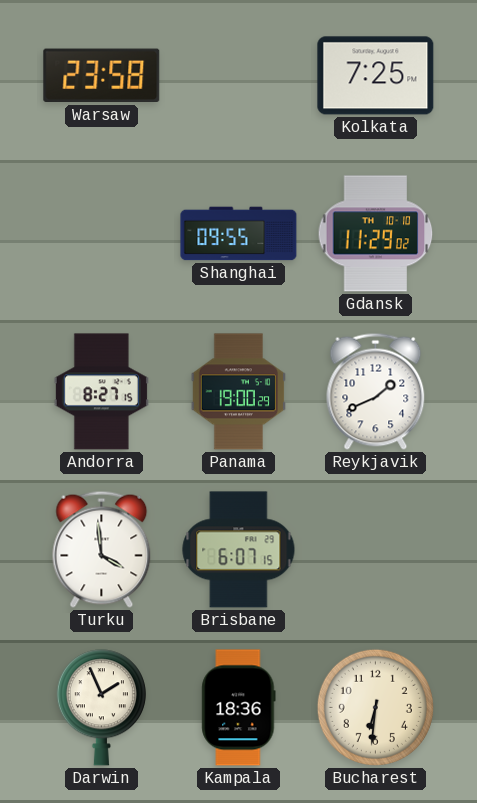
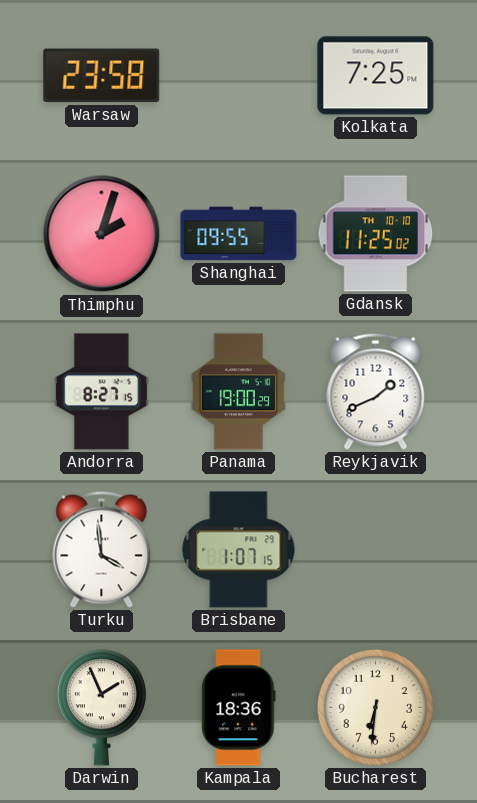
Thimphu: none -> 2:03
Gdansk: 11:29 -> 11:25
Brisbane: 6:07 -> 1:07
